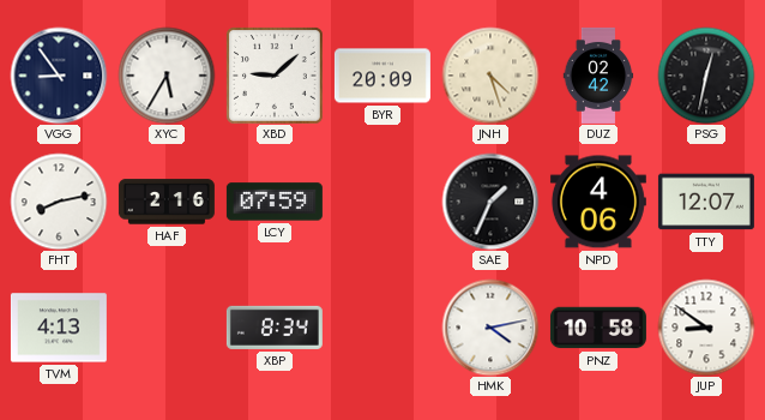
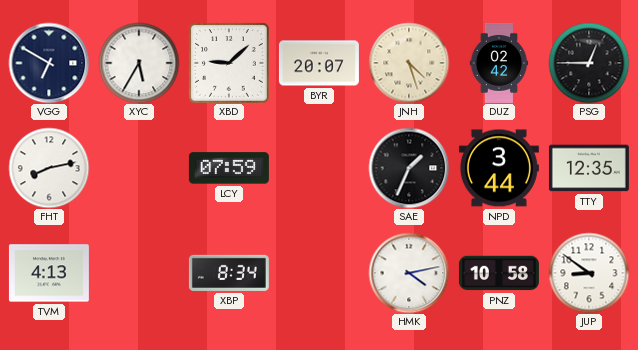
VGG: 8:54 -> 6:50
BYR: 20:09 -> 20:07
PSG: 12:32 -> 12:45
HAF: 2:16 -> none
NPD: 4:06 -> 3:44
TTY: 12:07 -> 12:35
